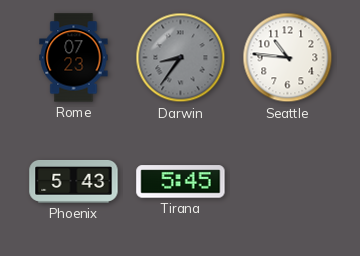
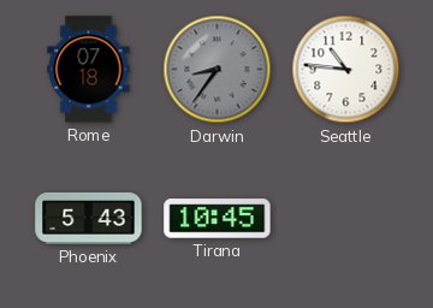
Rome: 07:23 -> 07:18
Tirana: 5:45 -> 10:45
